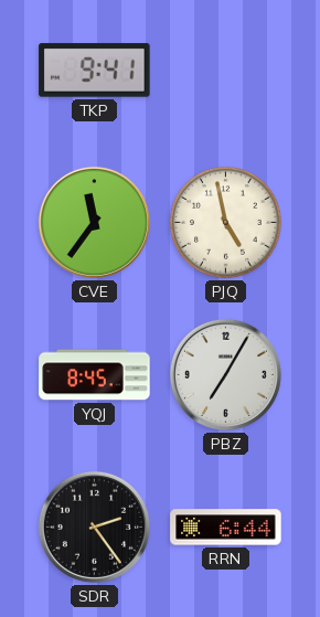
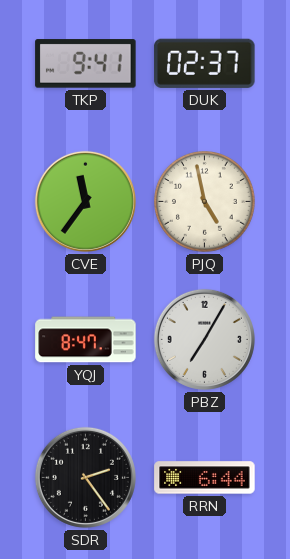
DUK: none -> 02:37
YQJ: 8:45 -> 8:47
